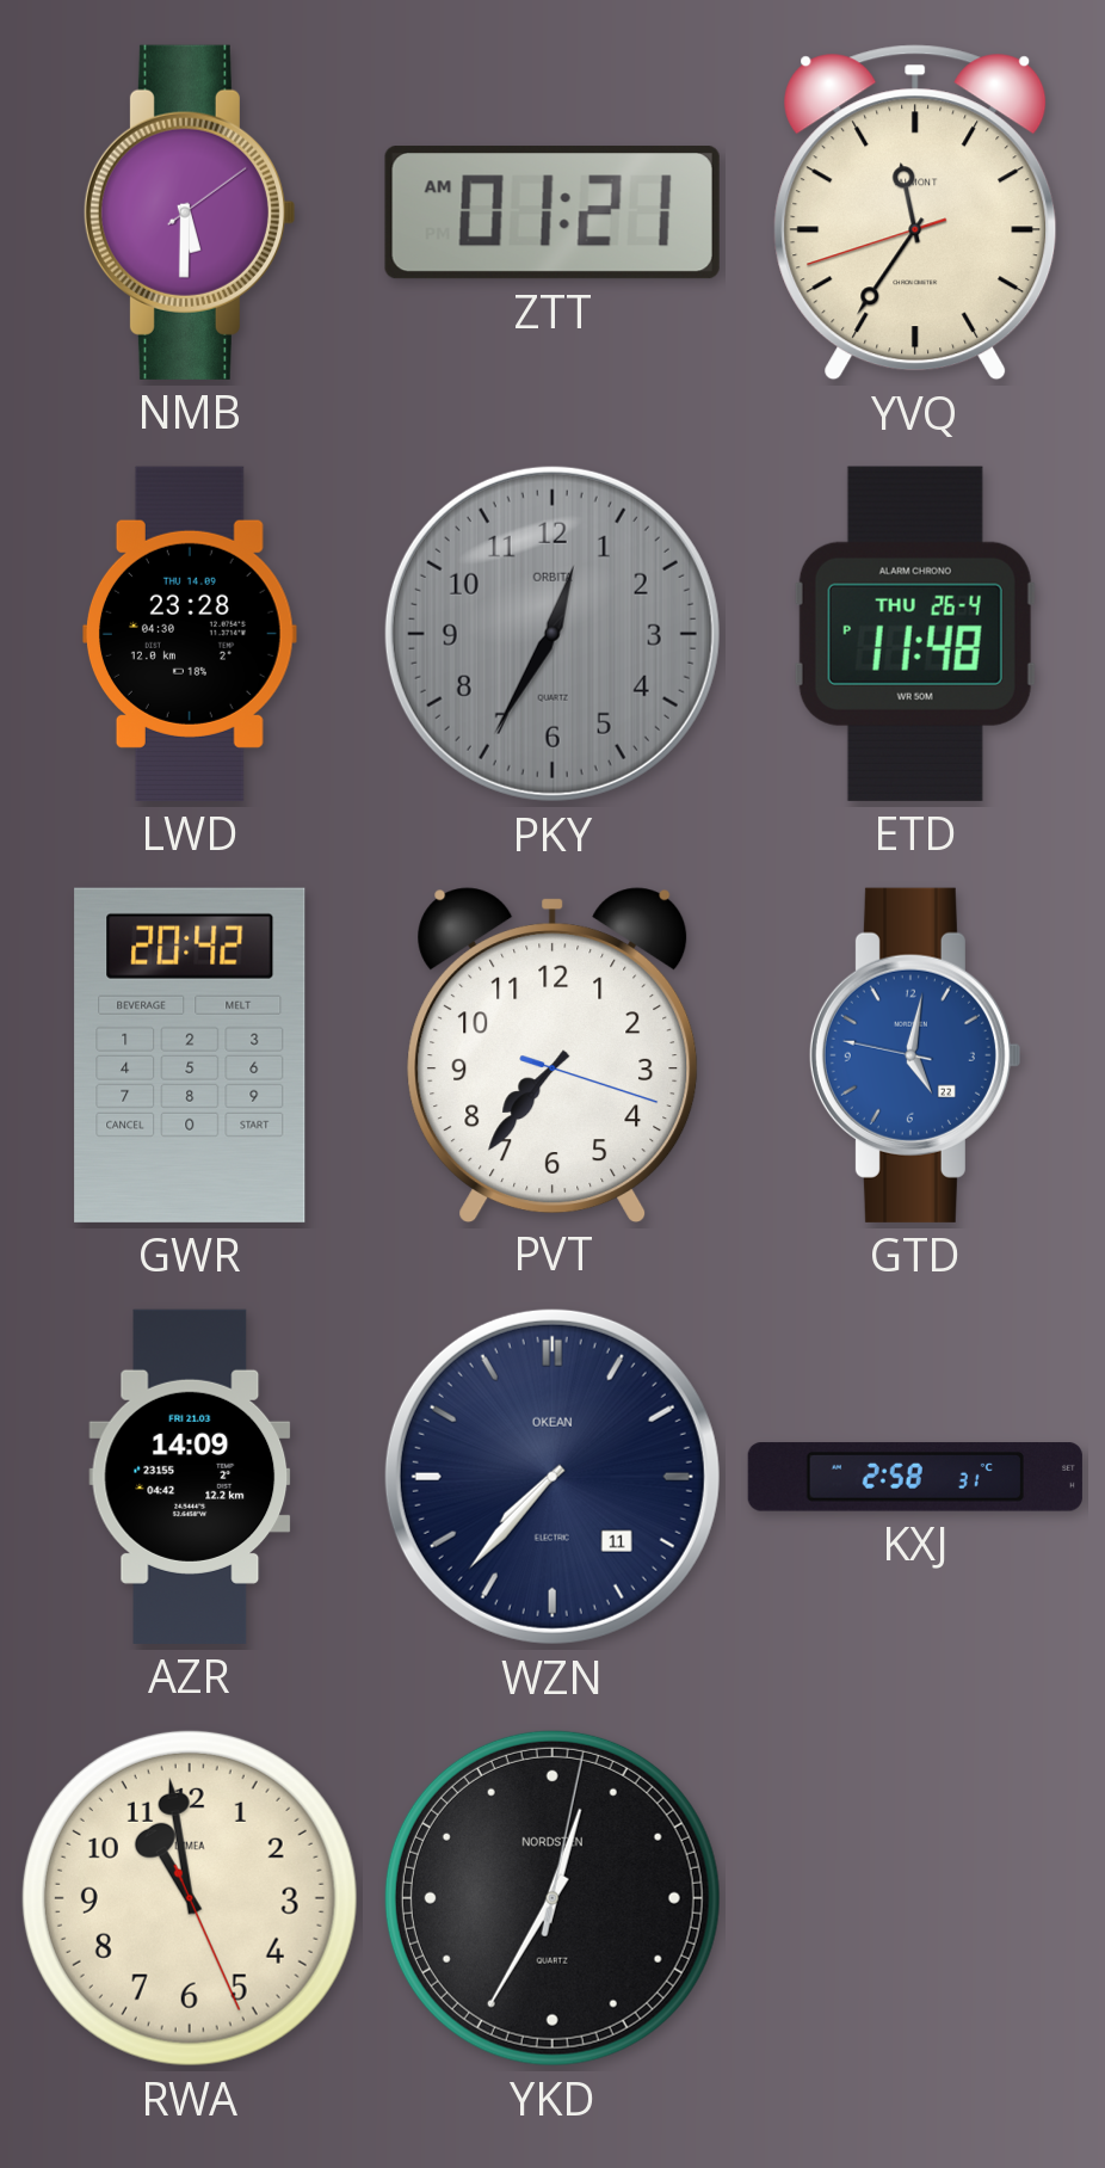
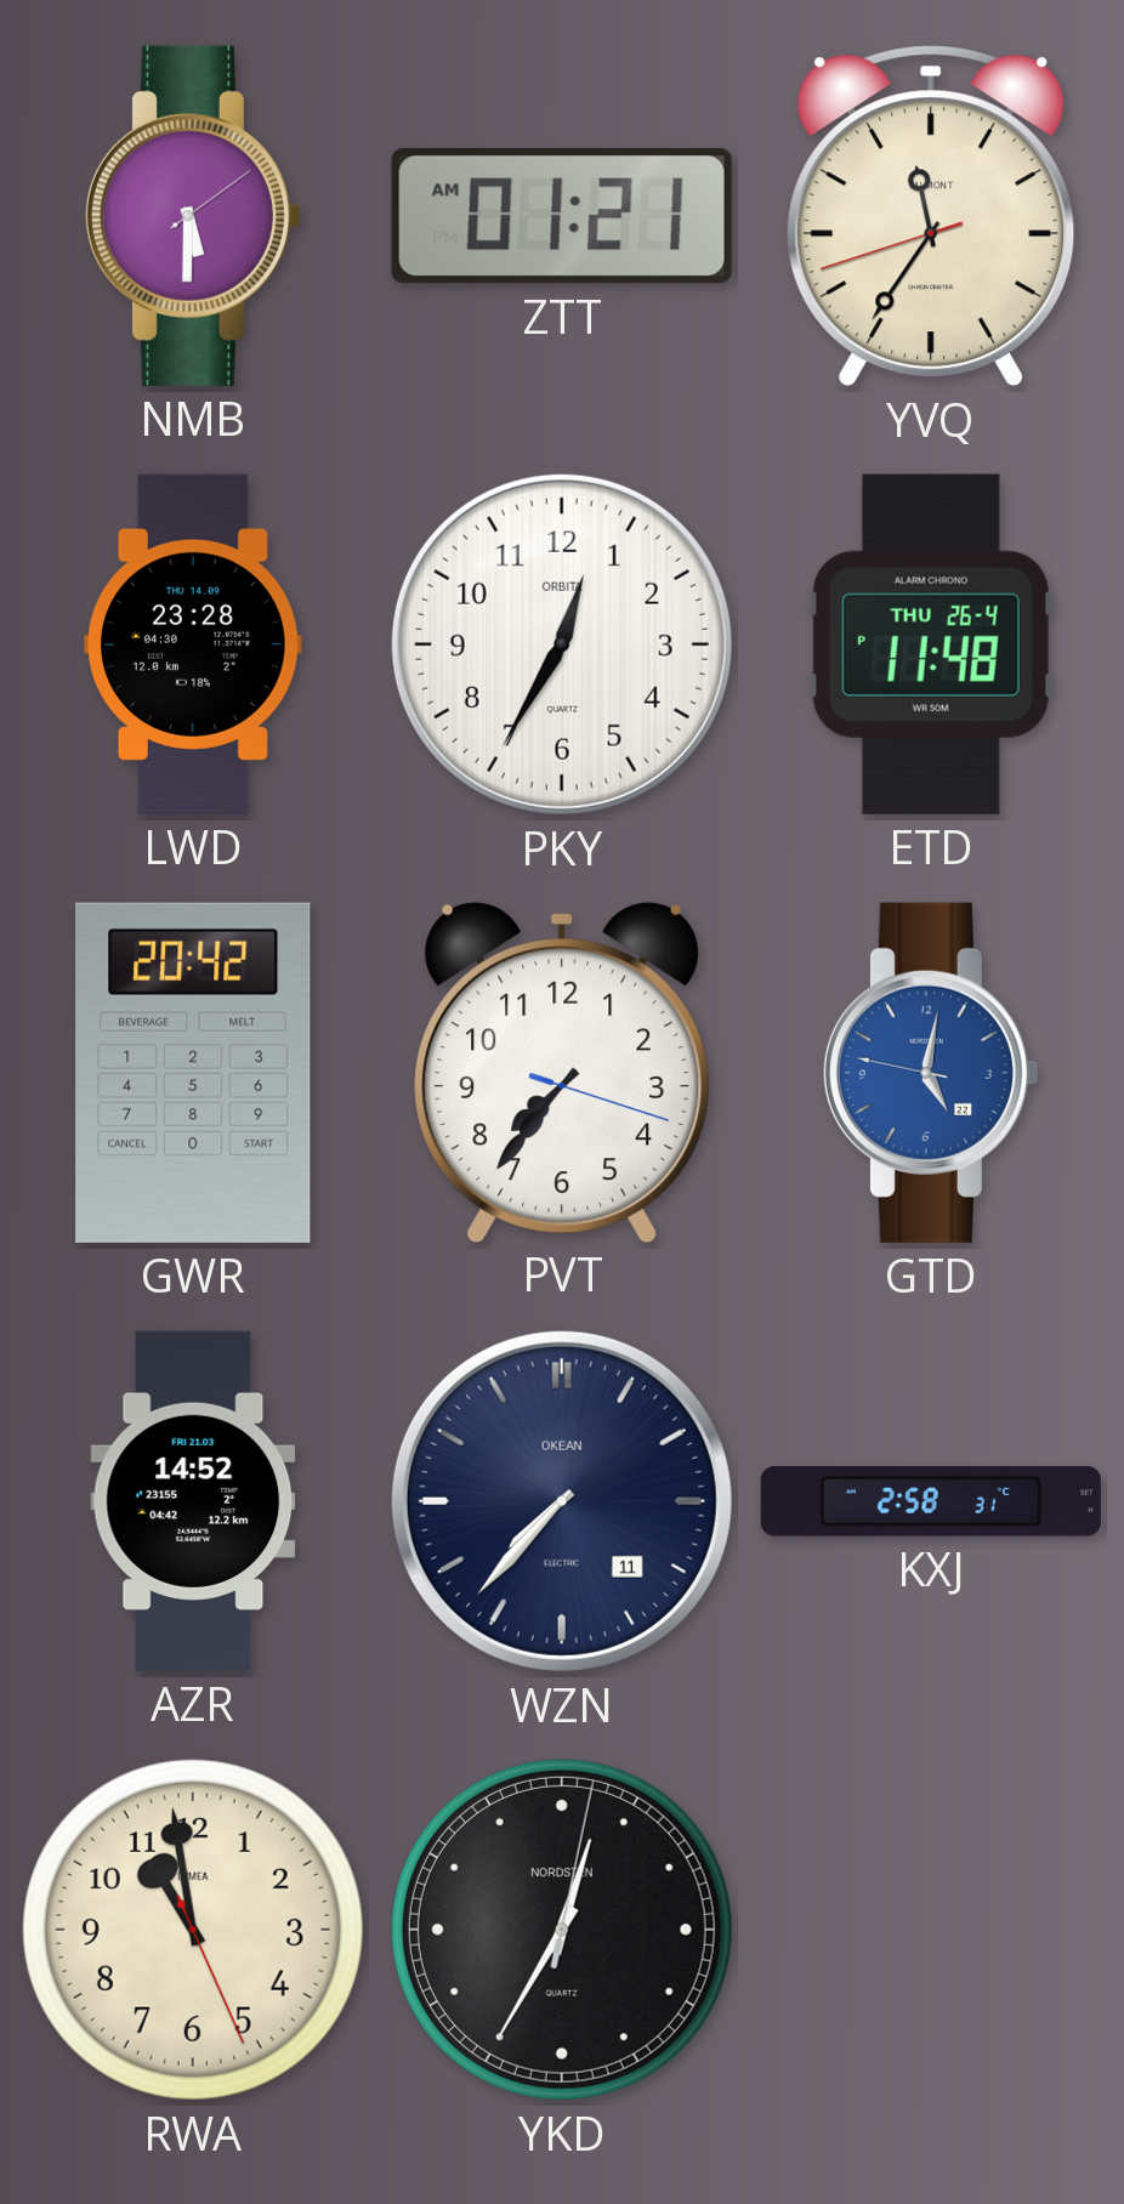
PKY dial: grey -> white
AZR: 14:09 -> 14:52
